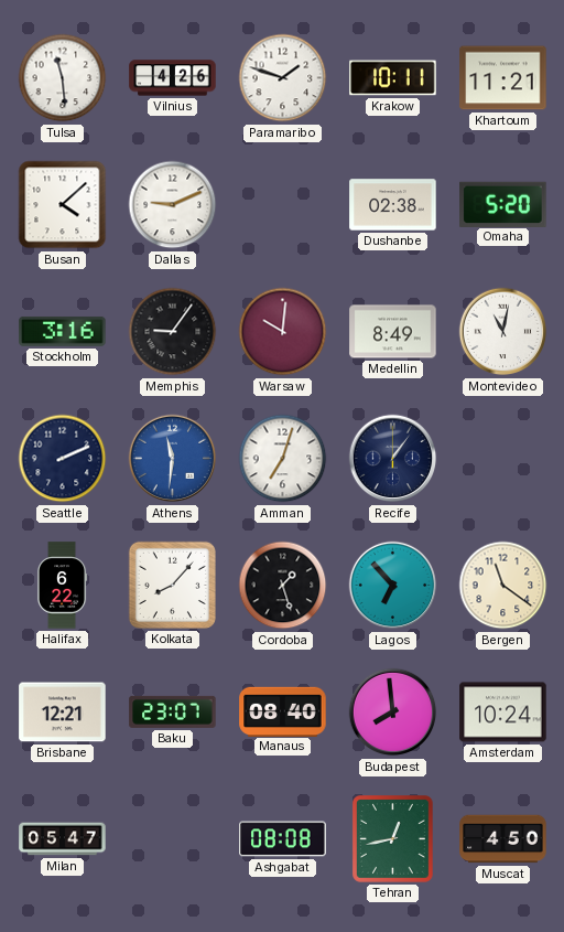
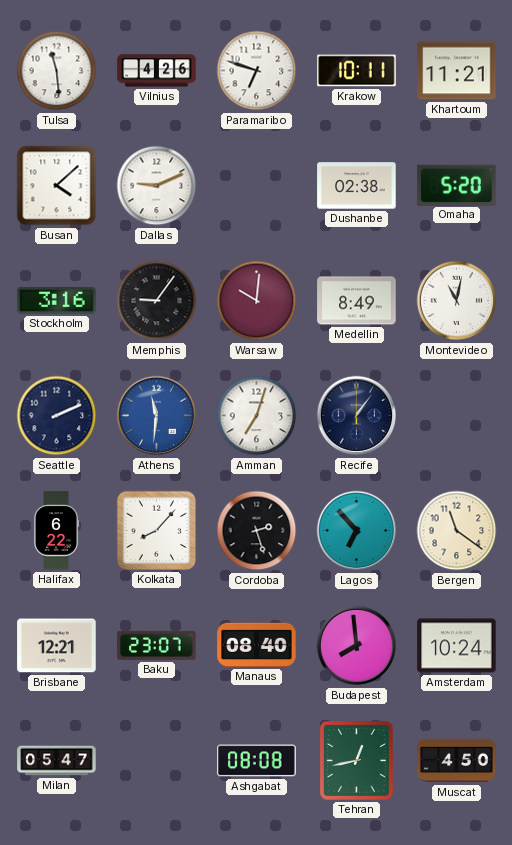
Paramaribo: 1:48 -> 6:48
Cordoba: 1:27 -> 2:27
